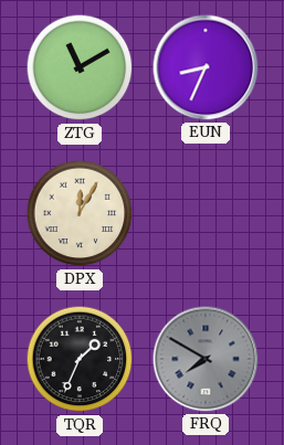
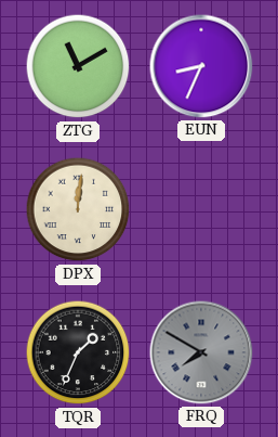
DPX: 12:05 -> 12:01
